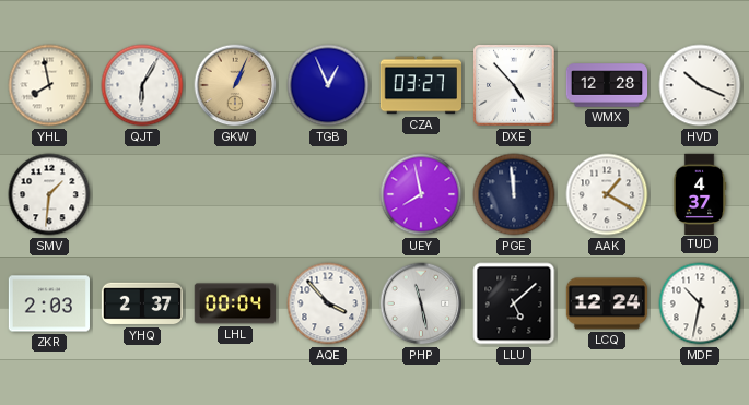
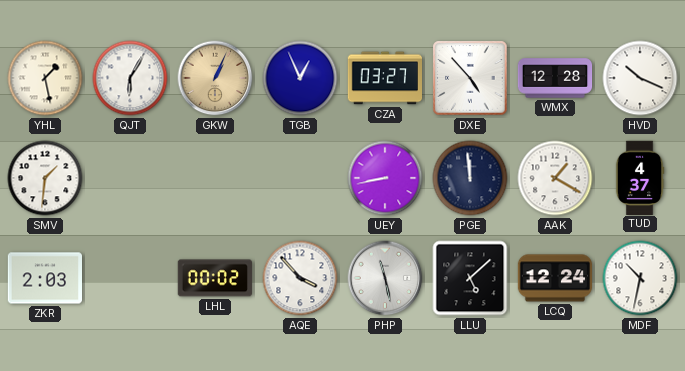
YHL: 7:58 -> 1:28
UEY: 7:58 -> 8:43
YHQ: 2:37 -> none
LHL: 00:04 -> 00:02
